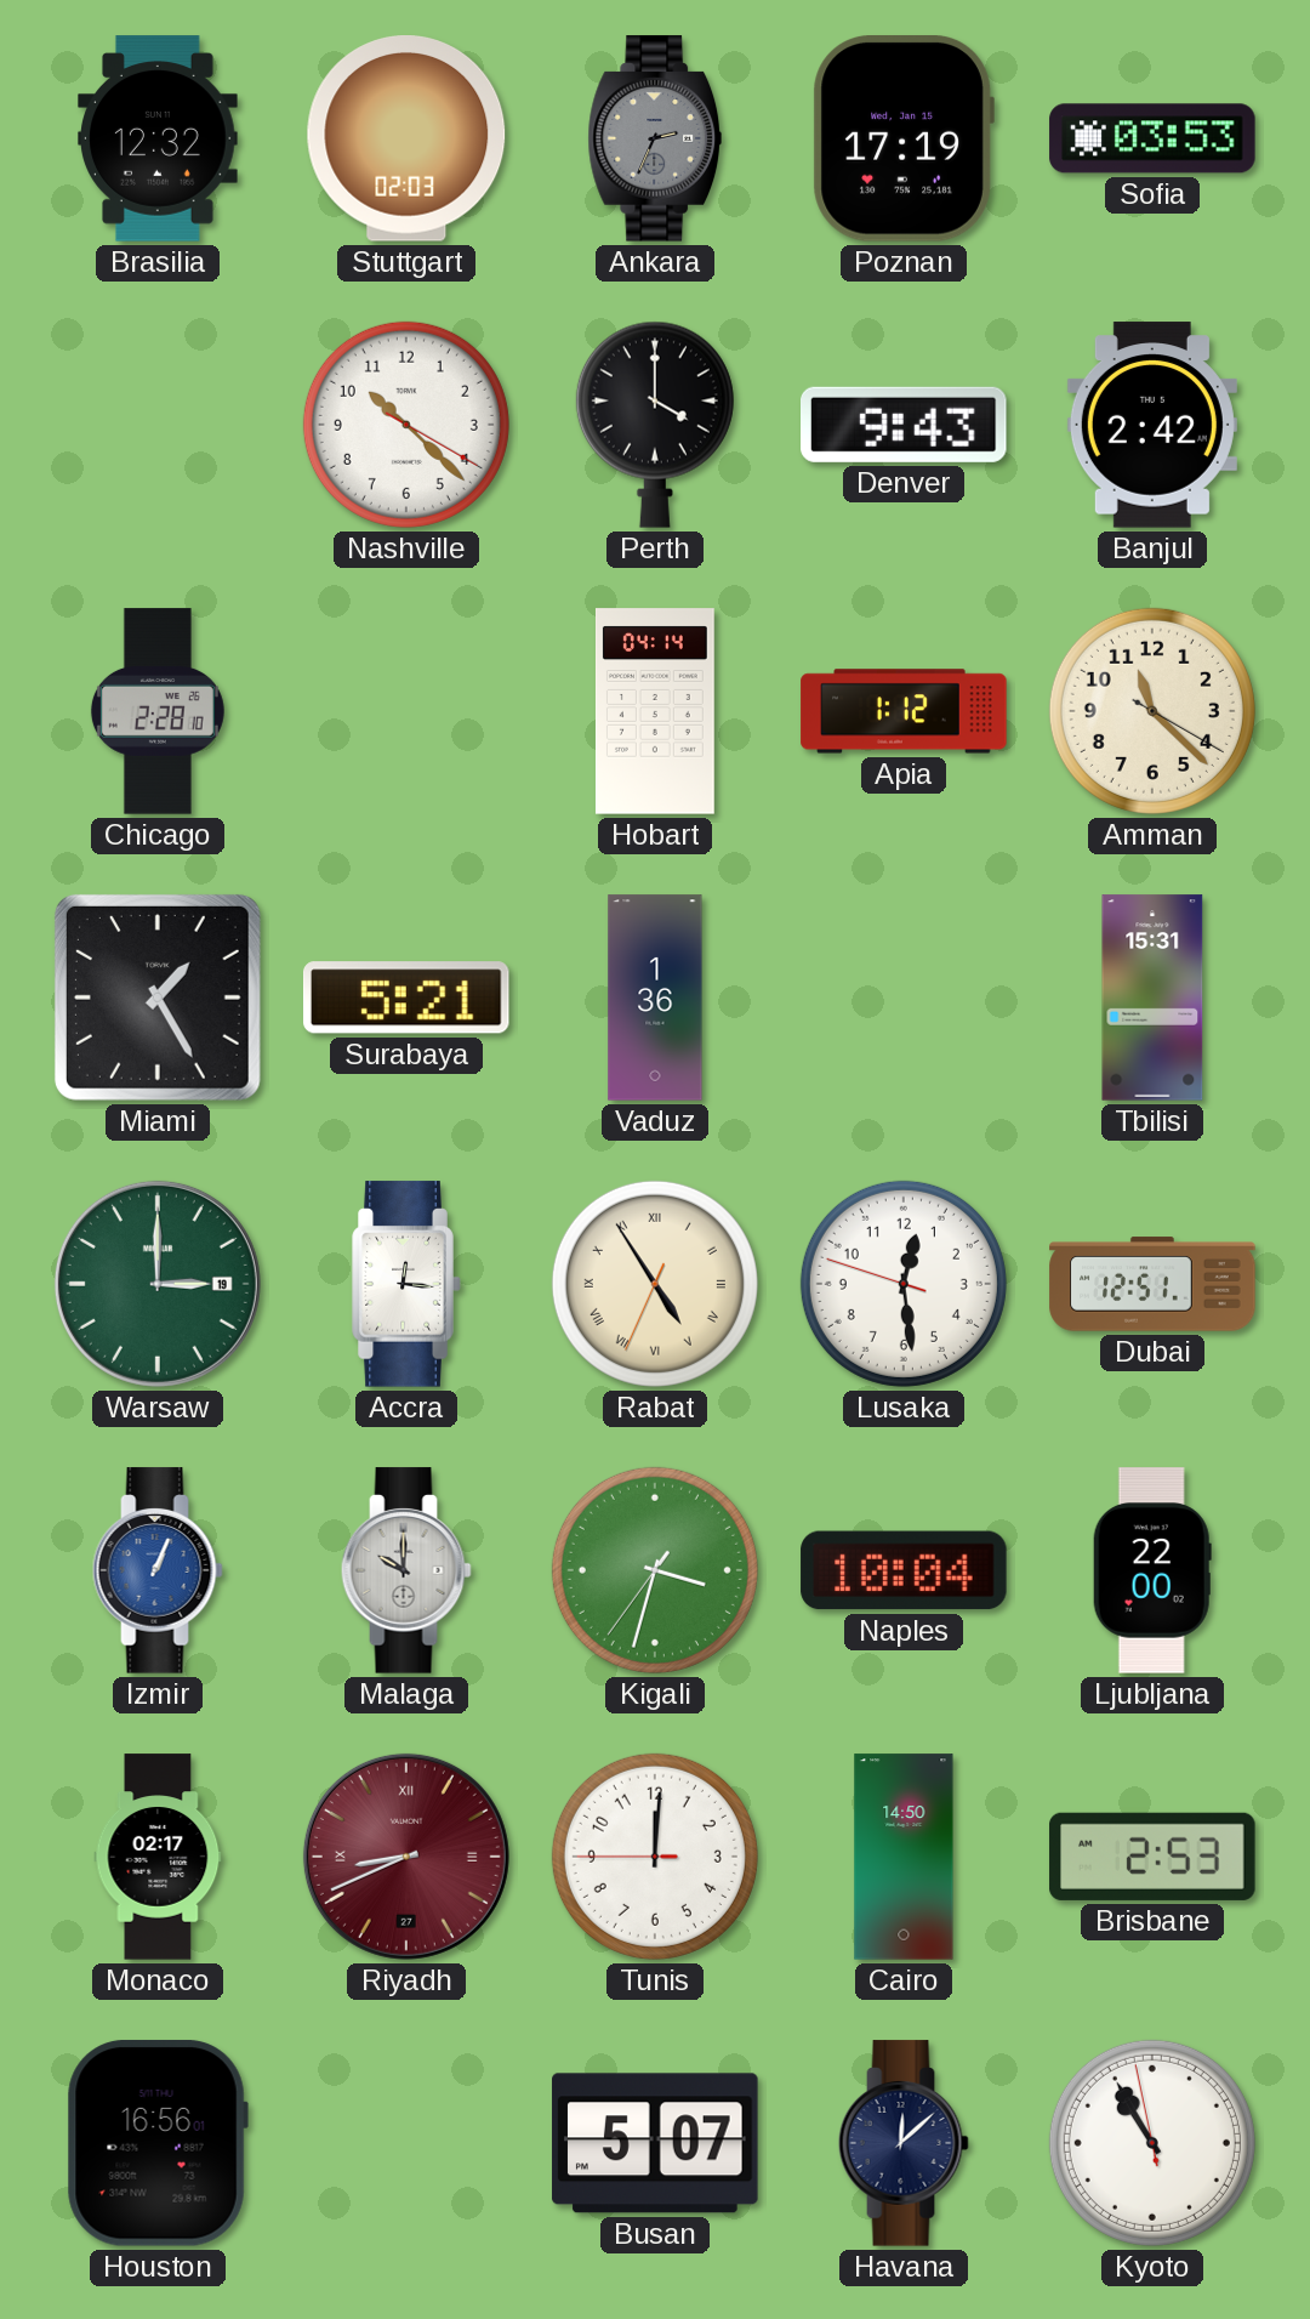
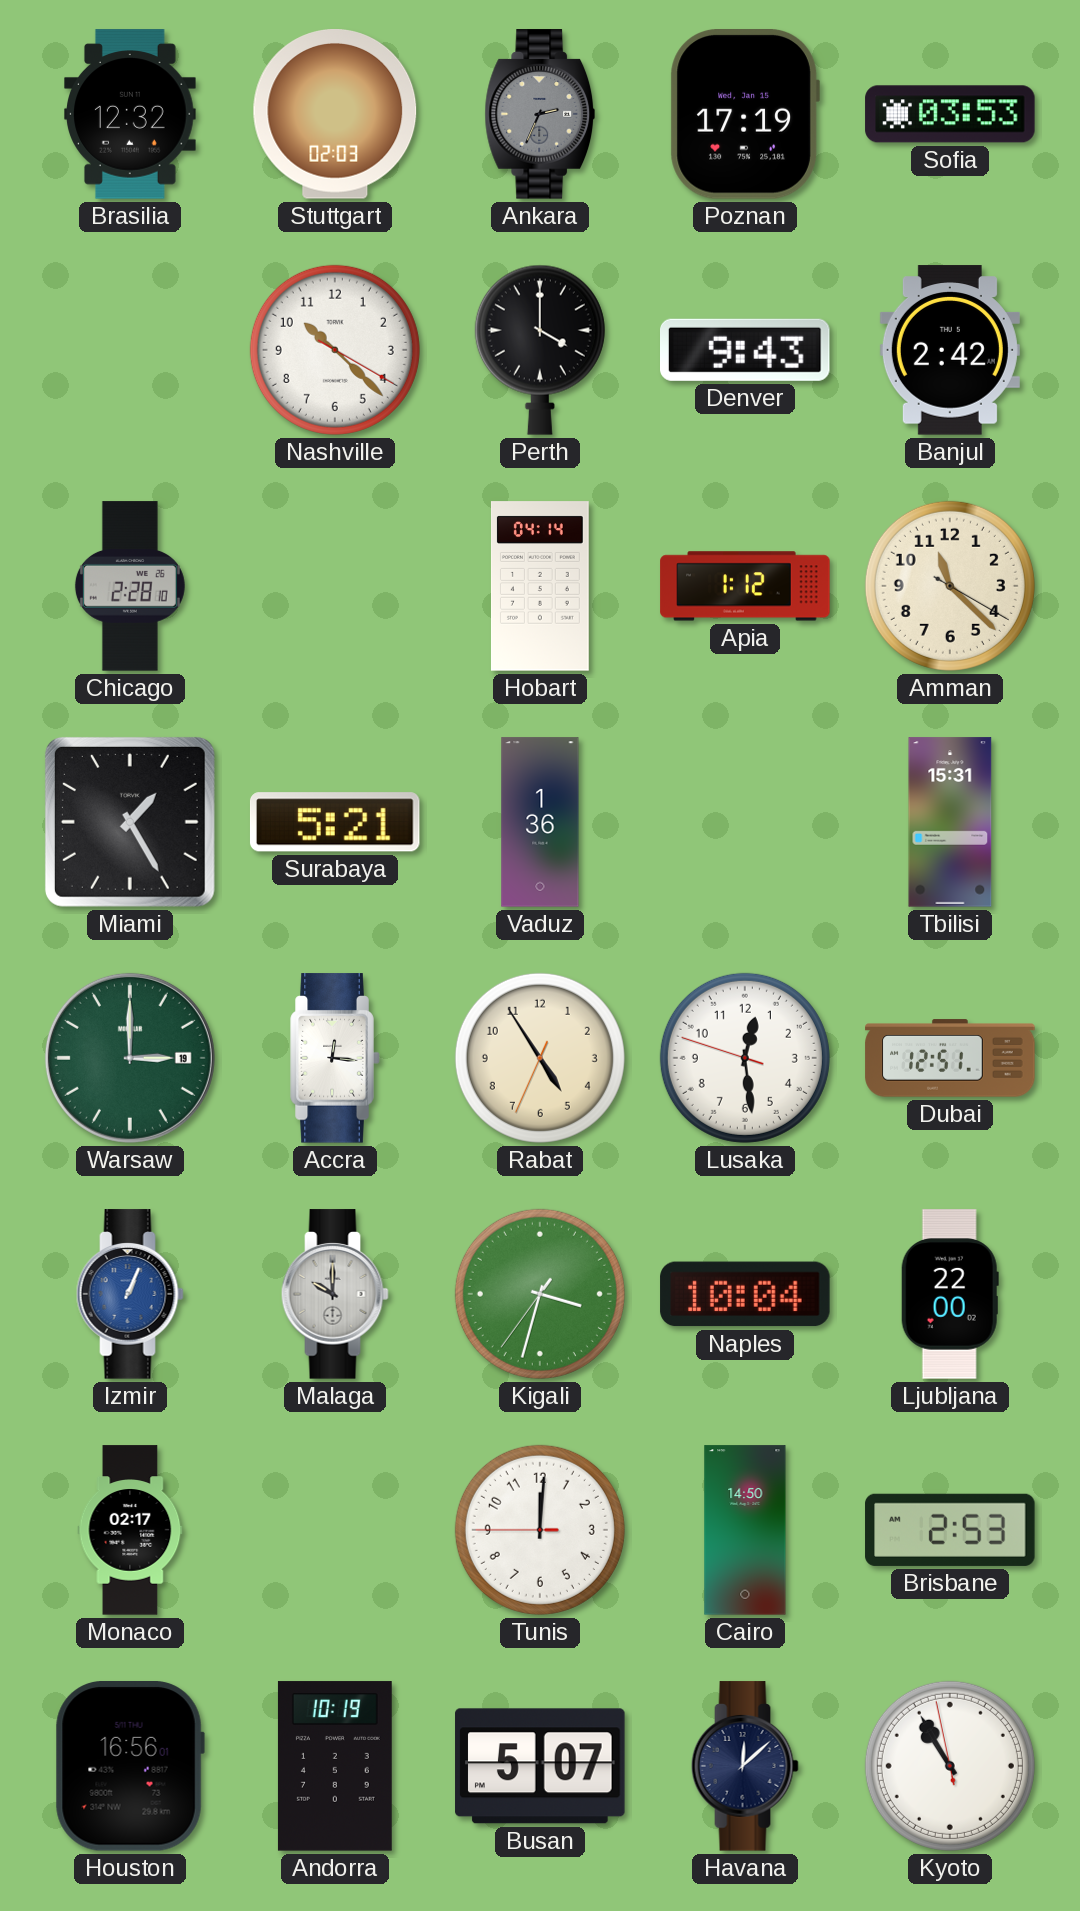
Rabat numerals: Roman -> Arabic
Riyadh: 8:41 -> none
Andorra: none -> 10:19
